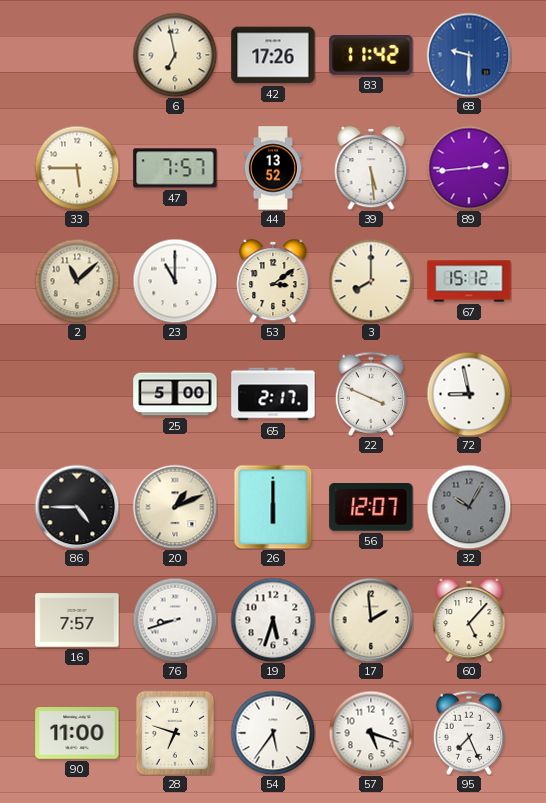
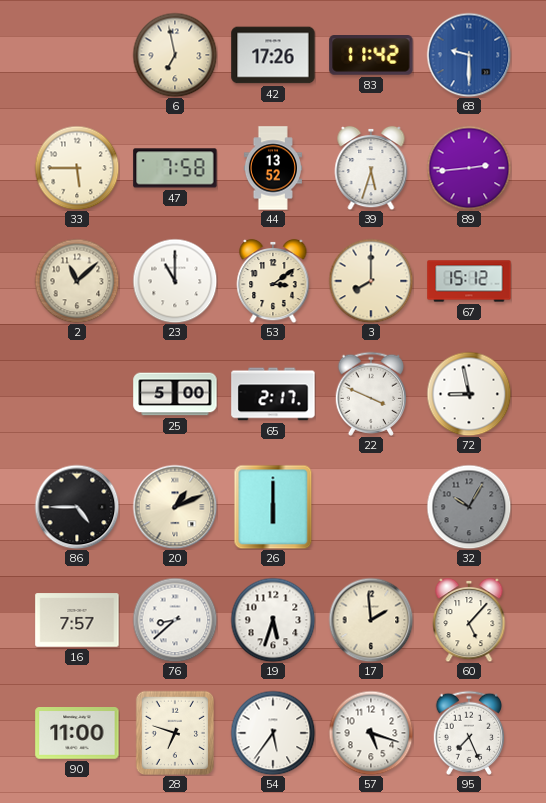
47: 7:57 -> 7:58
39: 5:29 -> 5:33
56: 12:07 -> none
76: 8:42 -> 8:38
